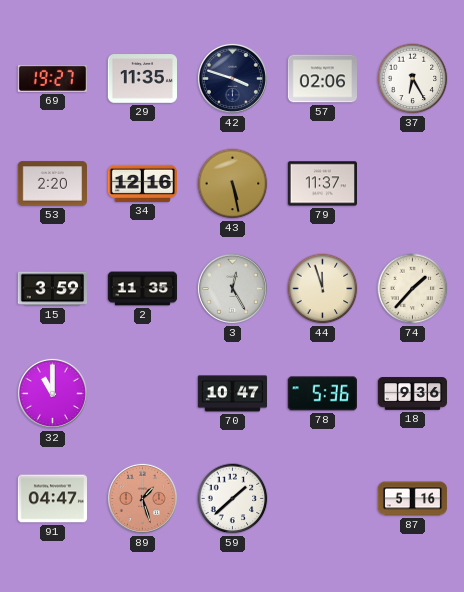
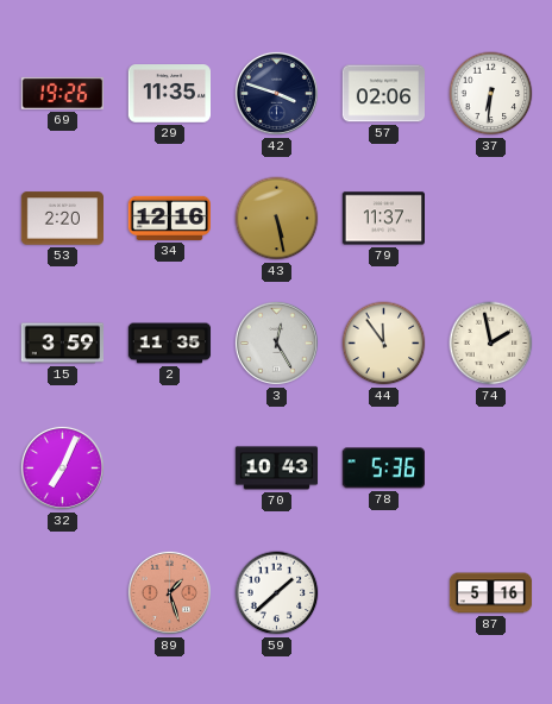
69: 19:27 -> 19:26
37: 6:25 -> 6:31
44: 11:57 -> 11:54
74: 1:37 -> 1:58
32: 11:00 -> 7:04
70: 10:47 -> 10:43
18: 9:36 -> none
91: 04:47 -> none
